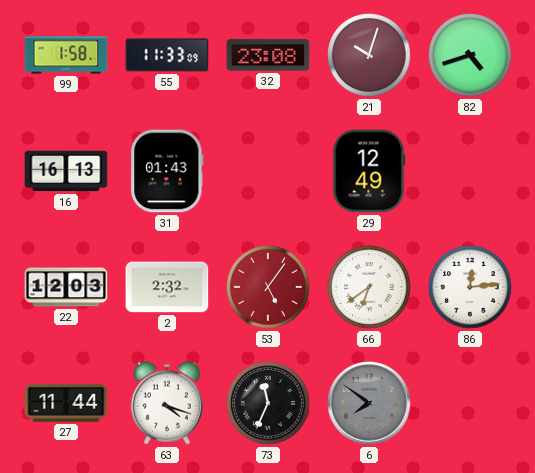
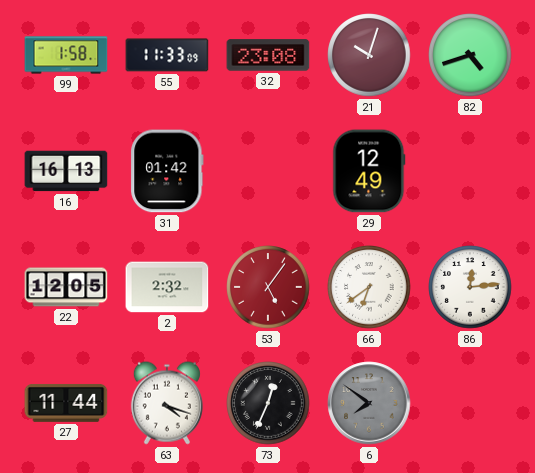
31: 01:43 -> 01:42
22: 12:03 -> 12:05
73: 11:34 -> 12:34
